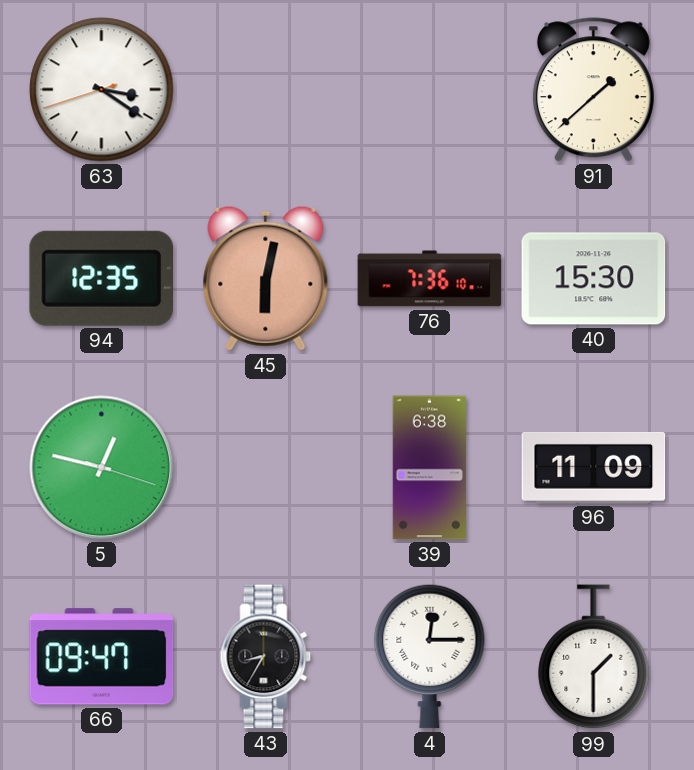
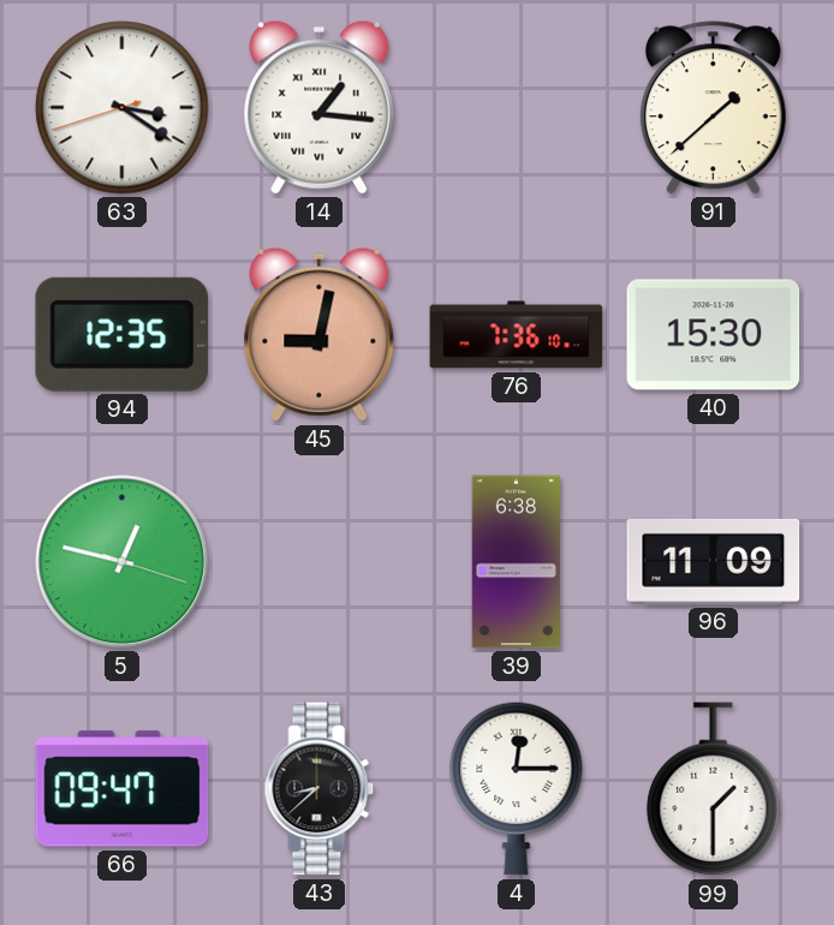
14: none -> 1:16
45: 6:02 -> 9:02
43: 8:35 -> 8:38
